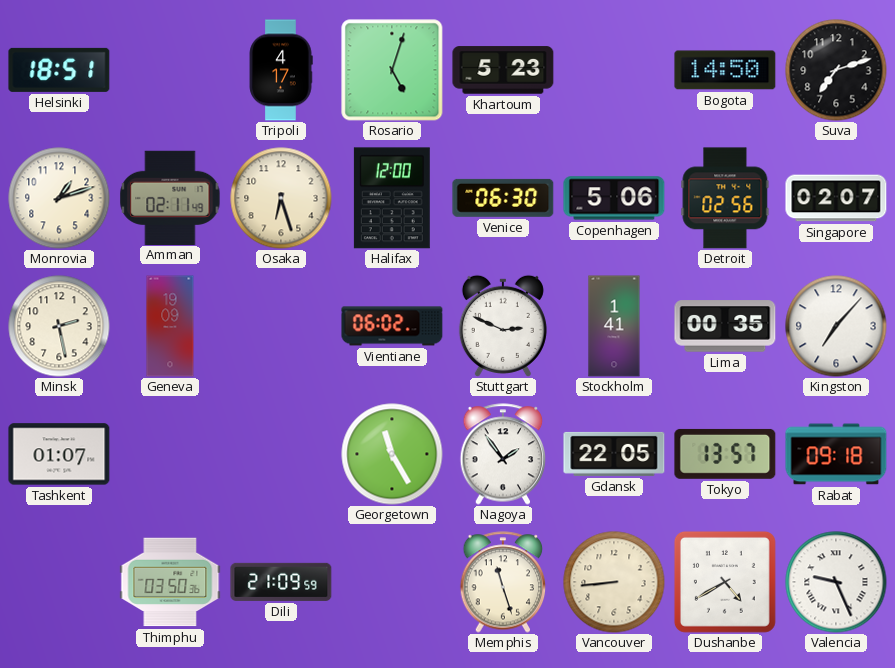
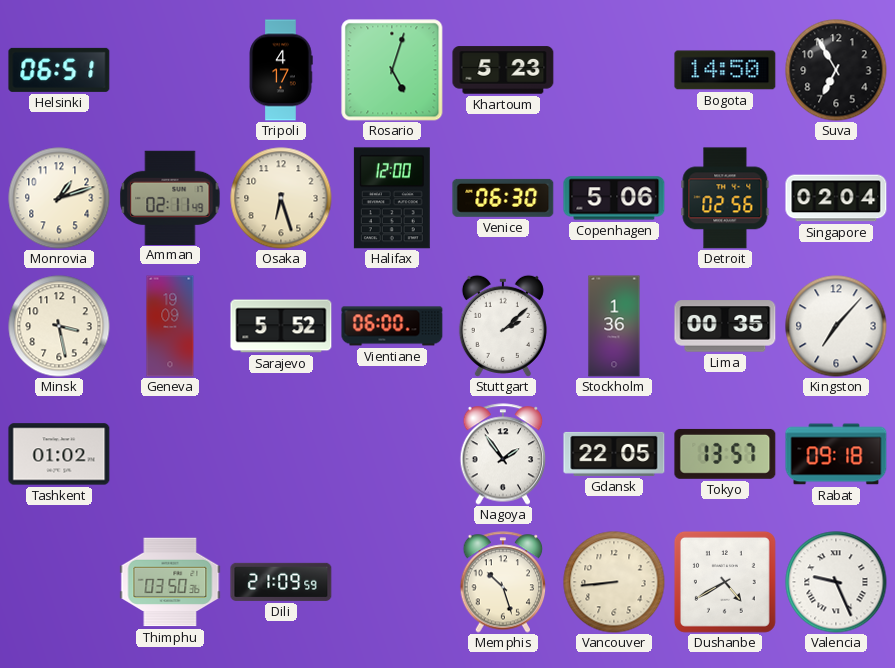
Helsinki: 18:51 -> 06:51
Suva: 7:12 -> 6:55
Singapore: 02:07 -> 02:04
Minsk: 2:28 -> 3:28
Sarajevo: none -> 5:52
Vientiane: 06:02 -> 06:00
Stuttgart: 2:49 -> 2:08
Stockholm: 1:41 -> 1:36
Tashkent: 01:07 -> 01:02
Georgetown: 11:25 -> none
Memphis: 11:27 -> 10:27
